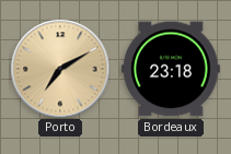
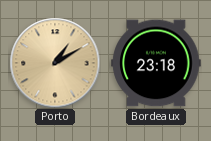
Porto: 7:10 -> 1:10
